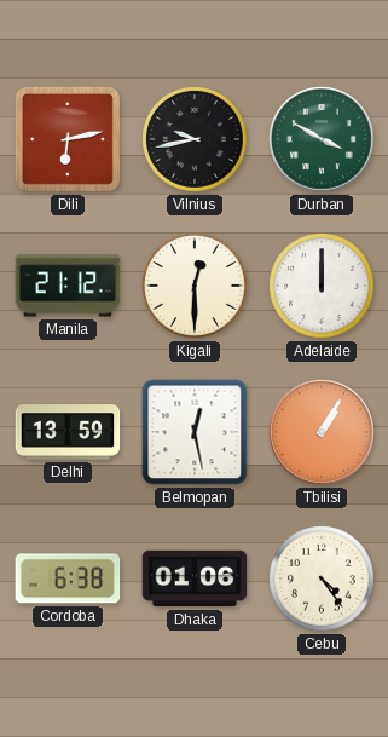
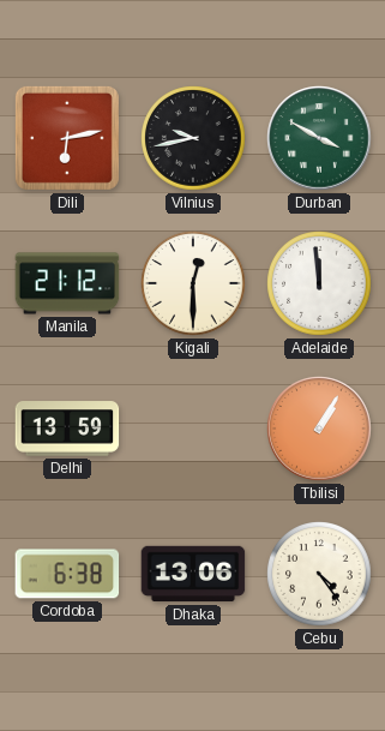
Adelaide: 12:00 -> 11:59
Belmopan: 12:28 -> none
Dhaka: 01:06 -> 13:06
